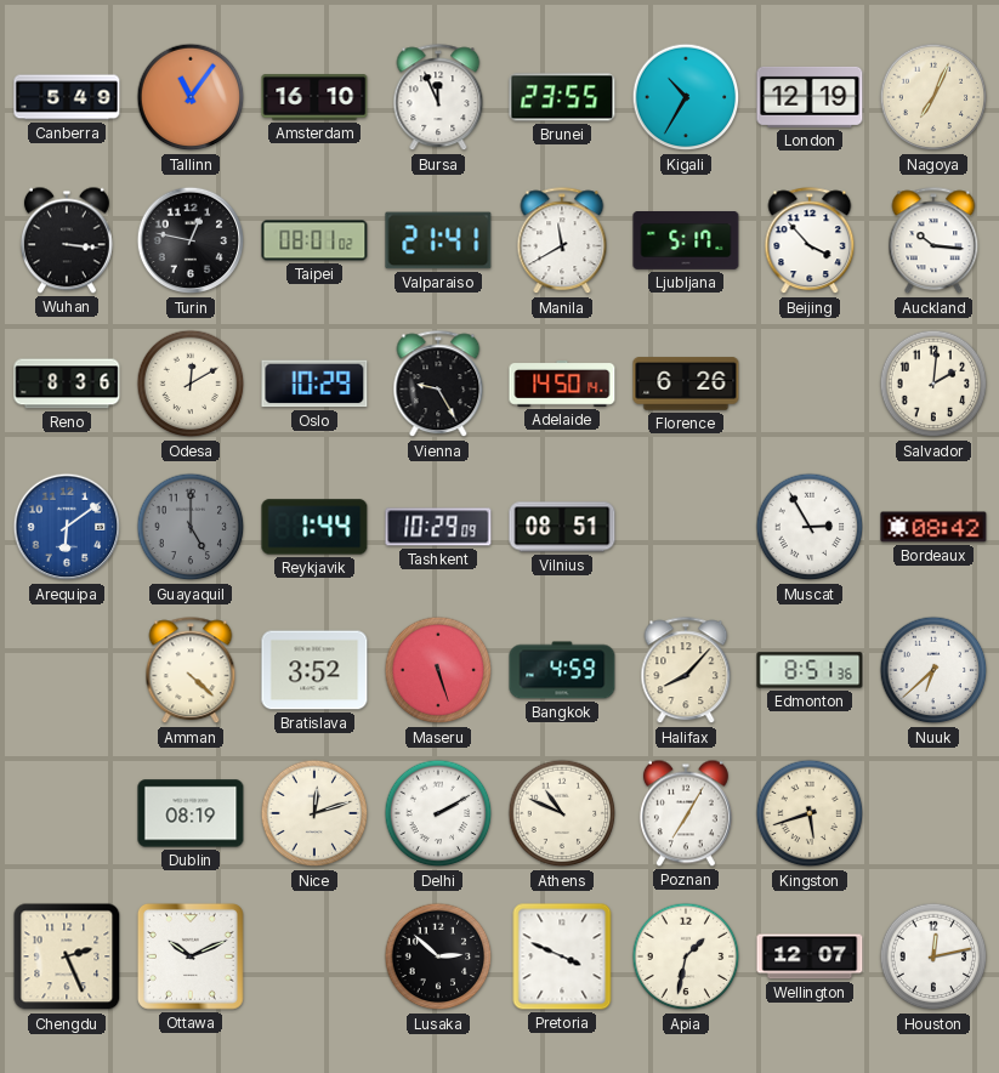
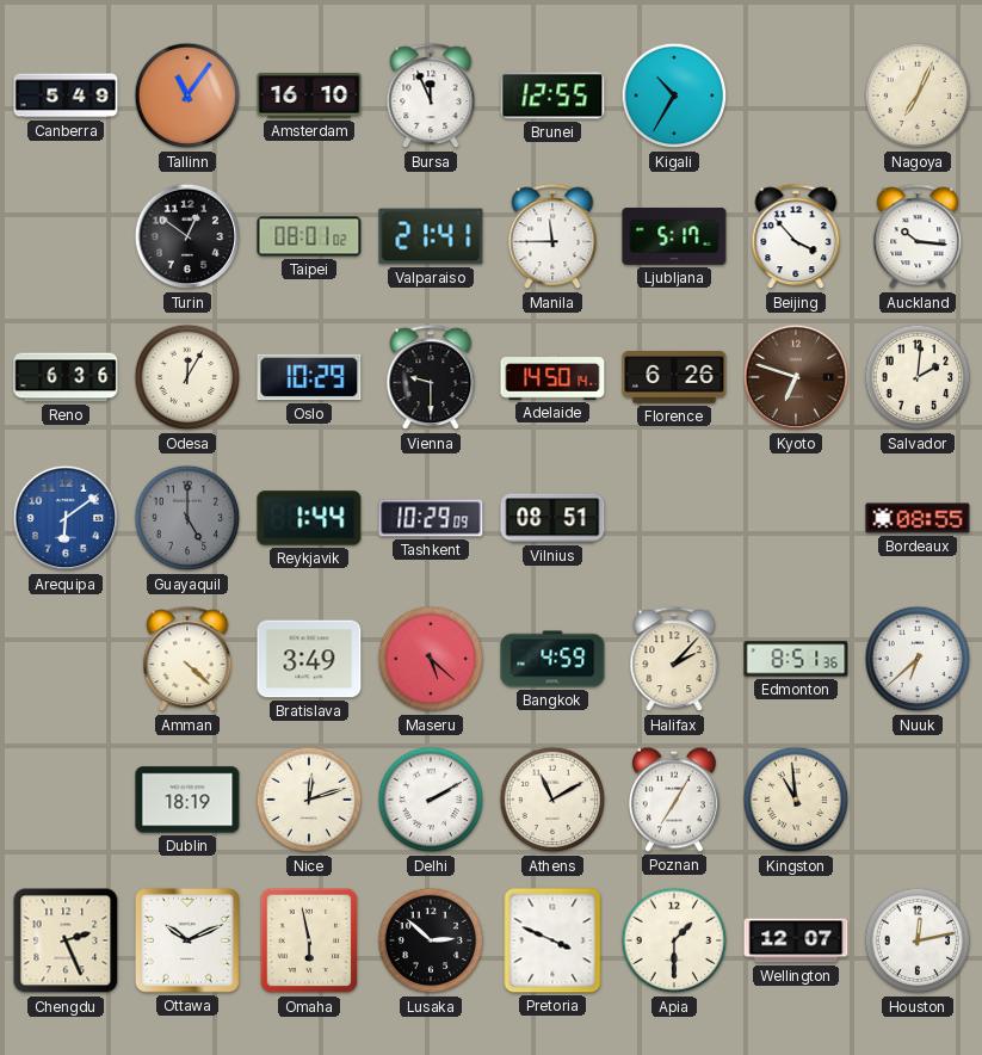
Brunei: 23:55 -> 12:55
London: 12:19 -> none
Wuhan: 3:16 -> none
Turin: 12:47 -> 12:51
Manila: 11:40 -> 11:45
Reno: 8:36 -> 6:36
Odesa: 12:10 -> 12:05
Vienna: 9:25 -> 9:30
Kyoto: none -> 6:48
Muscat: 2:55 -> none
Bordeaux: 08:42 -> 08:55
Bratislava: 3:52 -> 3:49
Maseru: 5:27 -> 5:22
Halifax: 8:07 -> 2:07
Dublin: 08:19 -> 18:19
Athens: 10:49 -> 11:10
Kingston: 5:42 -> 10:59
Omaha: none -> 5:58
Apia: 1:32 -> 1:30
